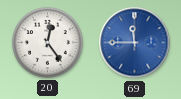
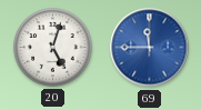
20: 12:24 -> 5:03
